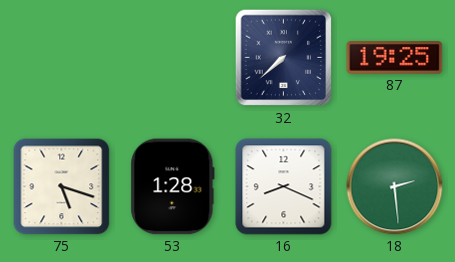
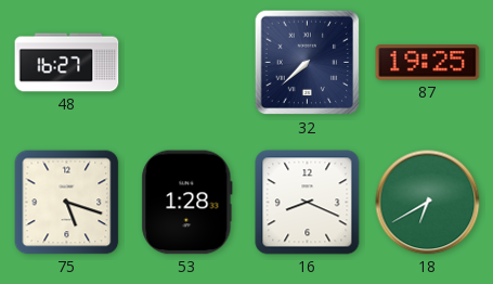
48: none -> 16:27
18: 2:29 -> 6:40
